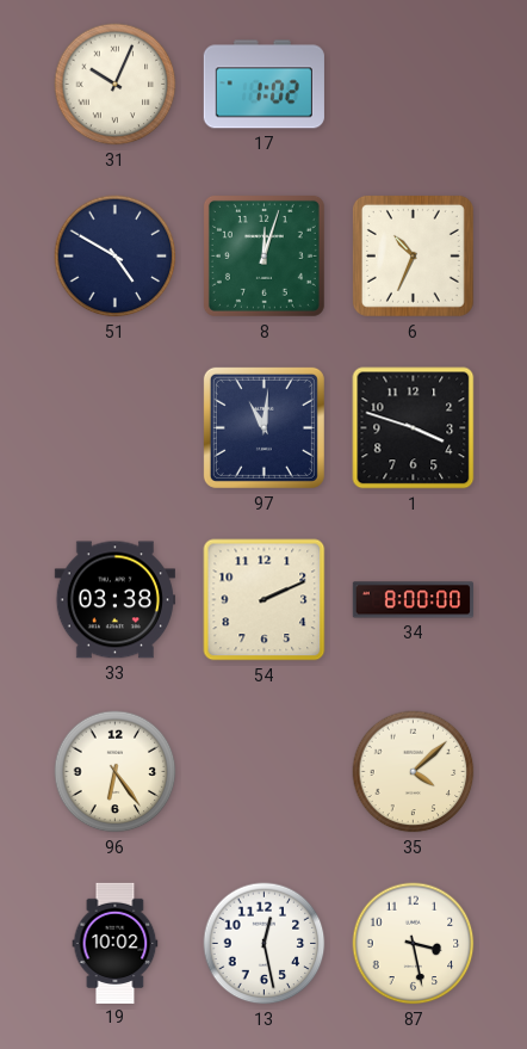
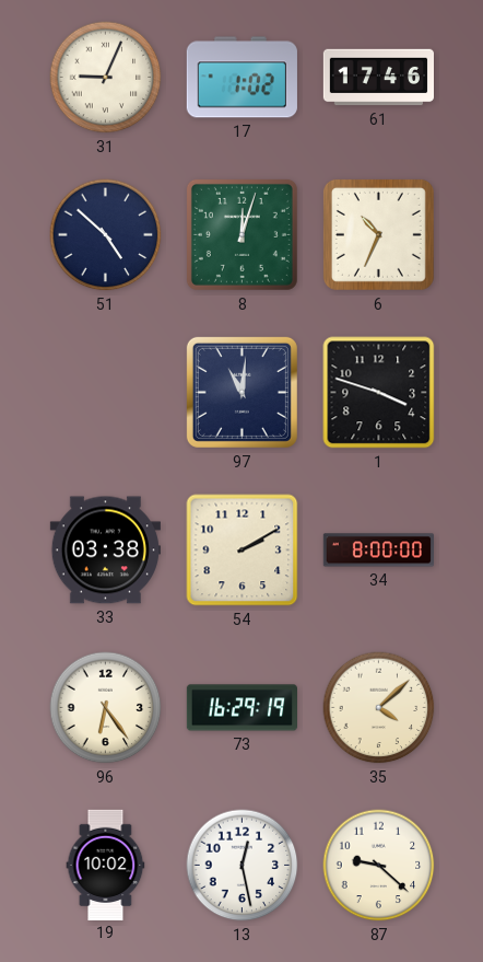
31: 10:04 -> 9:04
61: none -> 17:46
51: 4:50 -> 4:52
54: 2:11 -> 2:10
73: none -> 16:29
87: 3:28 -> 9:22
